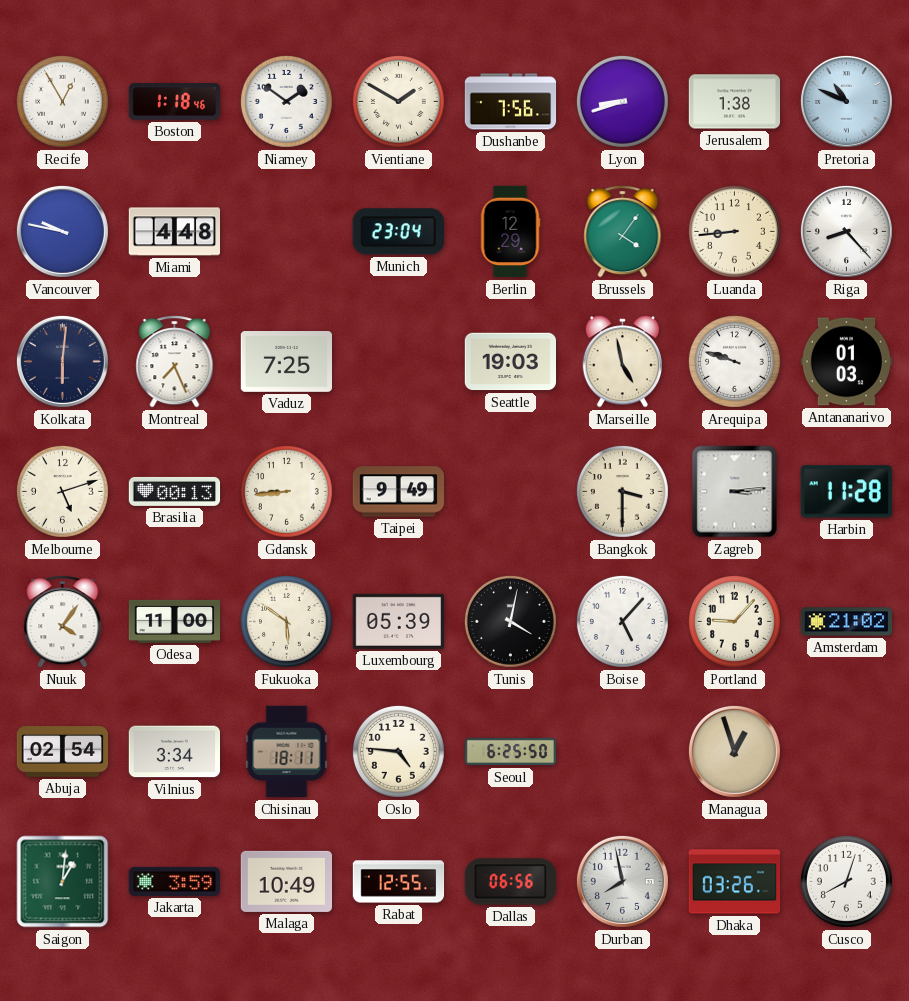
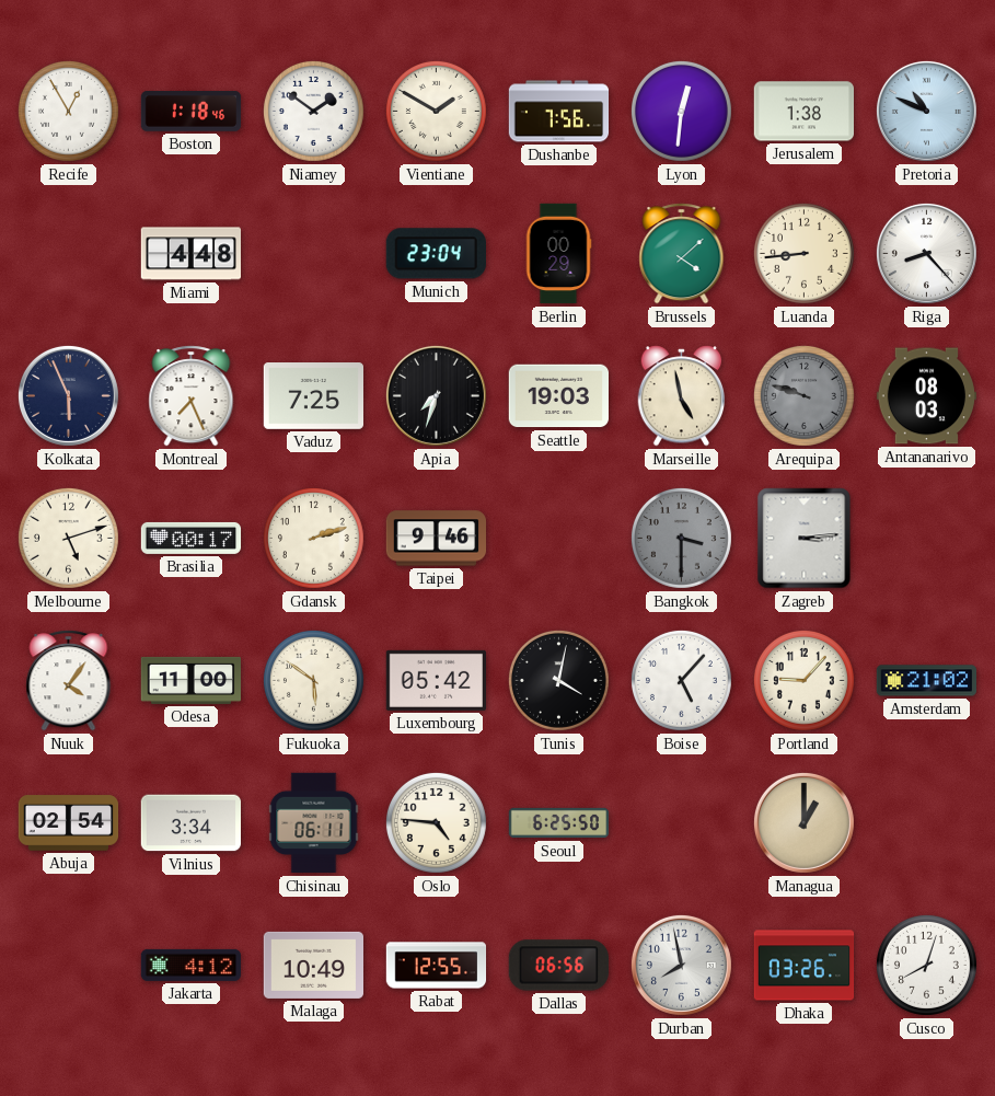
Lyon: 8:42 -> 12:31
Vancouver: 9:47 -> none
Berlin: 12:29 -> 00:29
Brussels: 4:06 -> 4:08
Kolkata: 6:01 -> 5:56
Apia: none -> 7:33
Arequipa dial: white -> grey
Antananarivo: 01:03 -> 08:03
Brasilia: 00:13 -> 00:17
Gdansk: 8:44 -> 2:12
Taipei: 9:49 -> 9:46
Bangkok dial: cream -> grey
Harbin: 11:28 -> none
Luxembourg: 05:39 -> 05:42
Chisinau: 18:11 -> 06:11
Managua: 12:57 -> 1:00
Saigon: 1:01 -> none
Jakarta: 3:59 -> 4:12
